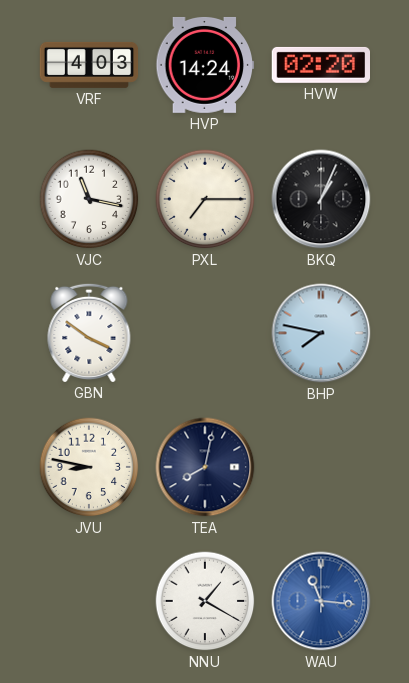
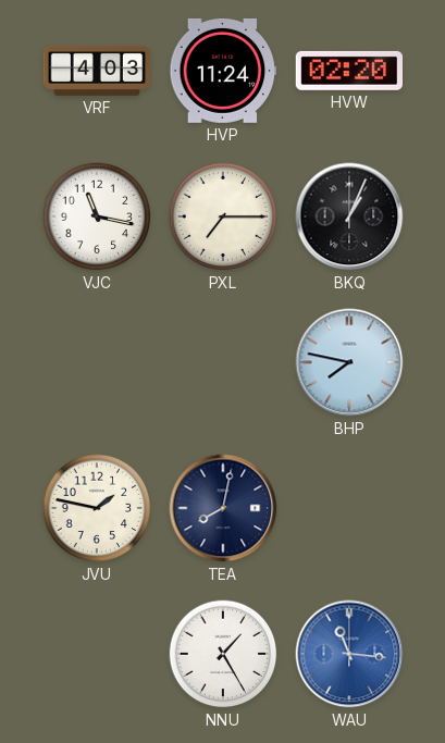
HVP: 14:24 -> 11:24
GBN: 3:51 -> none
JVU: 8:47 -> 1:47
NNU: 1:20 -> 1:25
